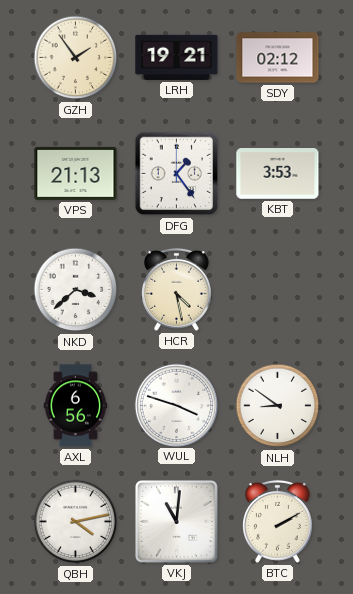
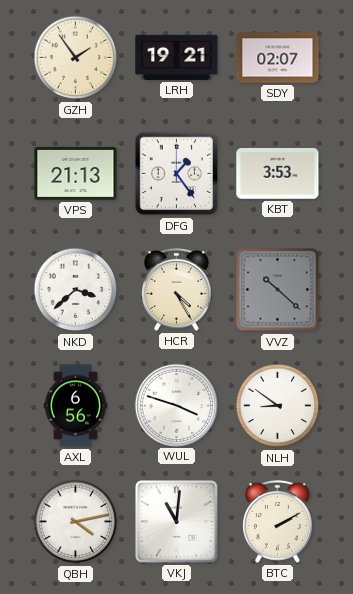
SDY: 02:12 -> 02:07
HCR: 4:28 -> 4:25
VVZ: none -> 10:22
